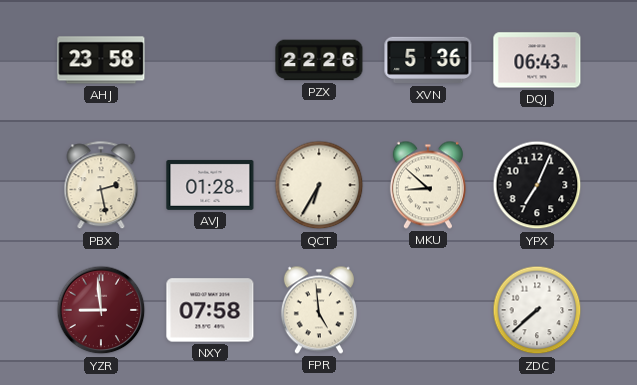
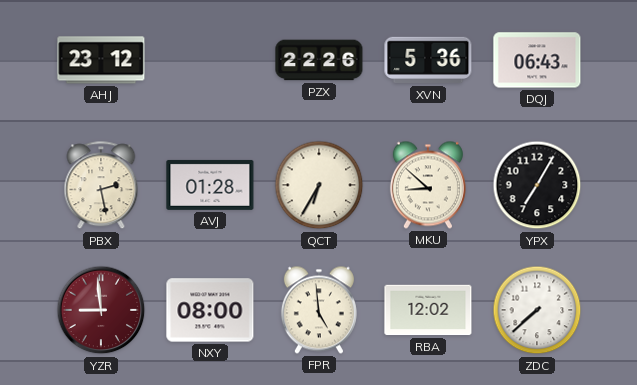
AHJ: 23:58 -> 23:12
YPX: 7:04 -> 7:05
NXY: 07:58 -> 08:00
RBA: none -> 12:02
